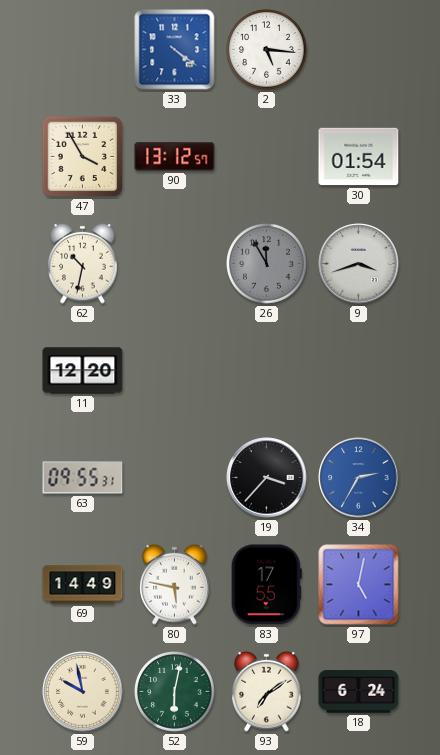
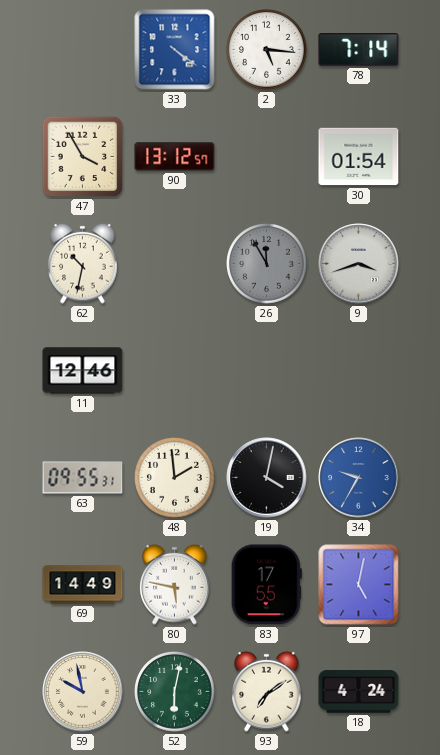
78: none -> 7:14
11: 12:20 -> 12:46
48: none -> 1:59
19: 3:37 -> 4:02
34: 2:35 -> 9:35
18: 6:24 -> 4:24
